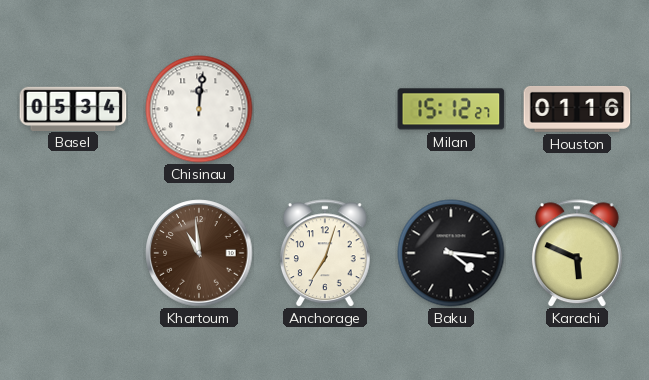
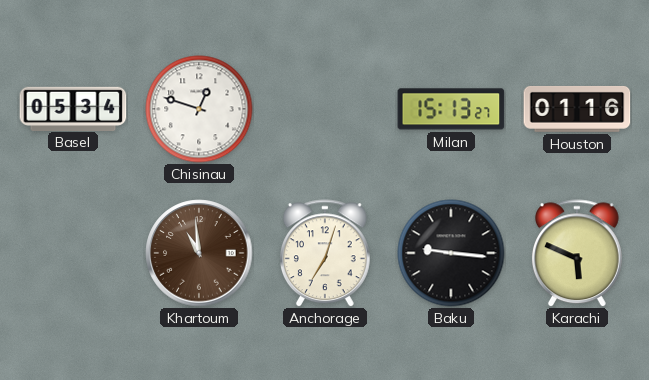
Chisinau: 12:01 -> 12:48
Milan: 15:12 -> 15:13
Baku: 4:16 -> 9:16
